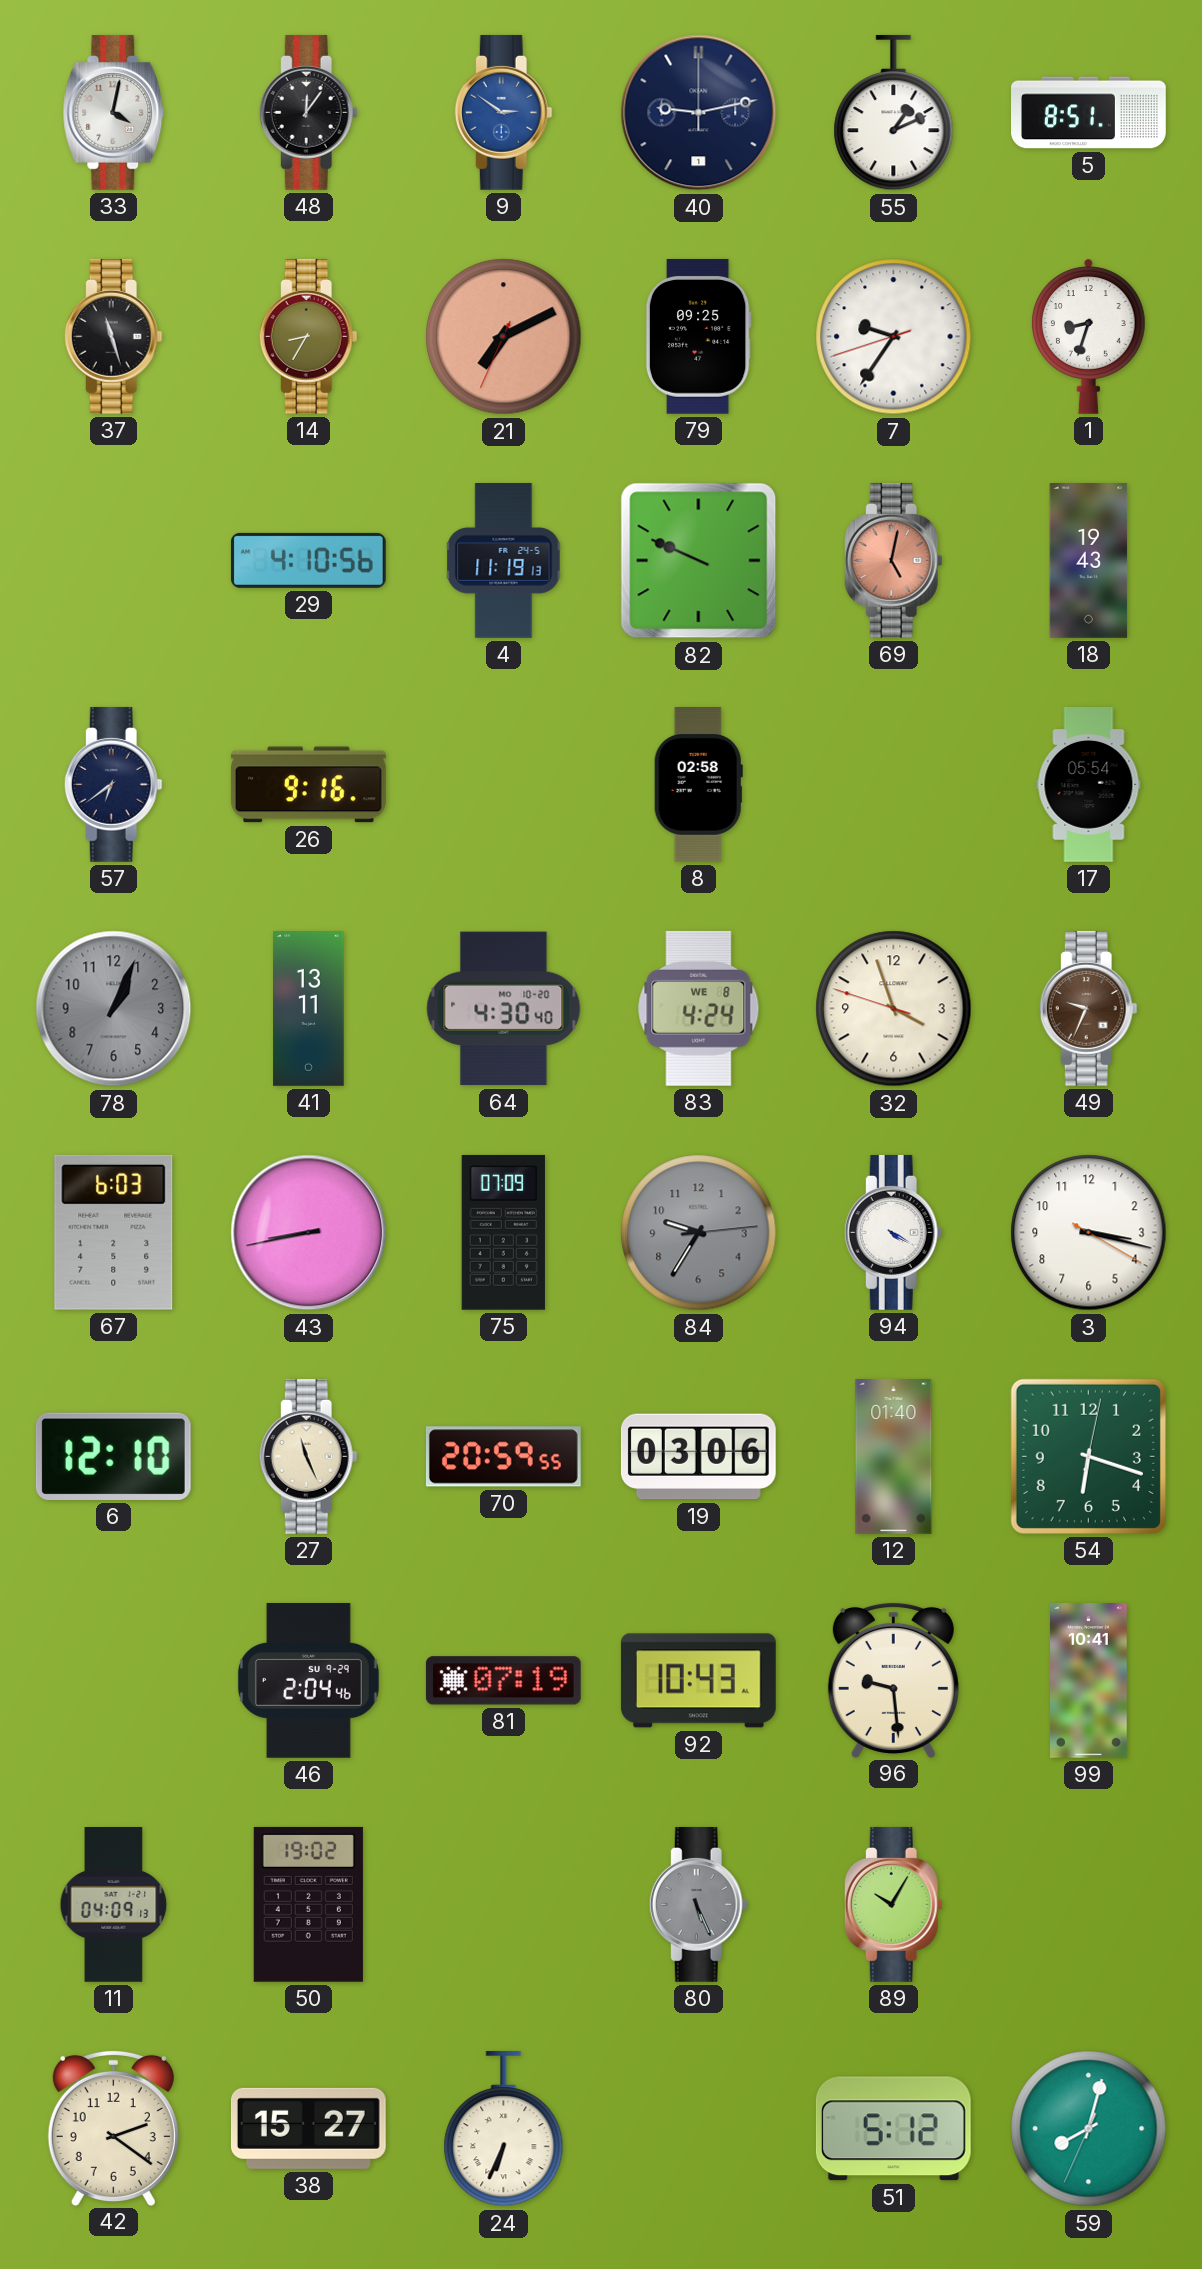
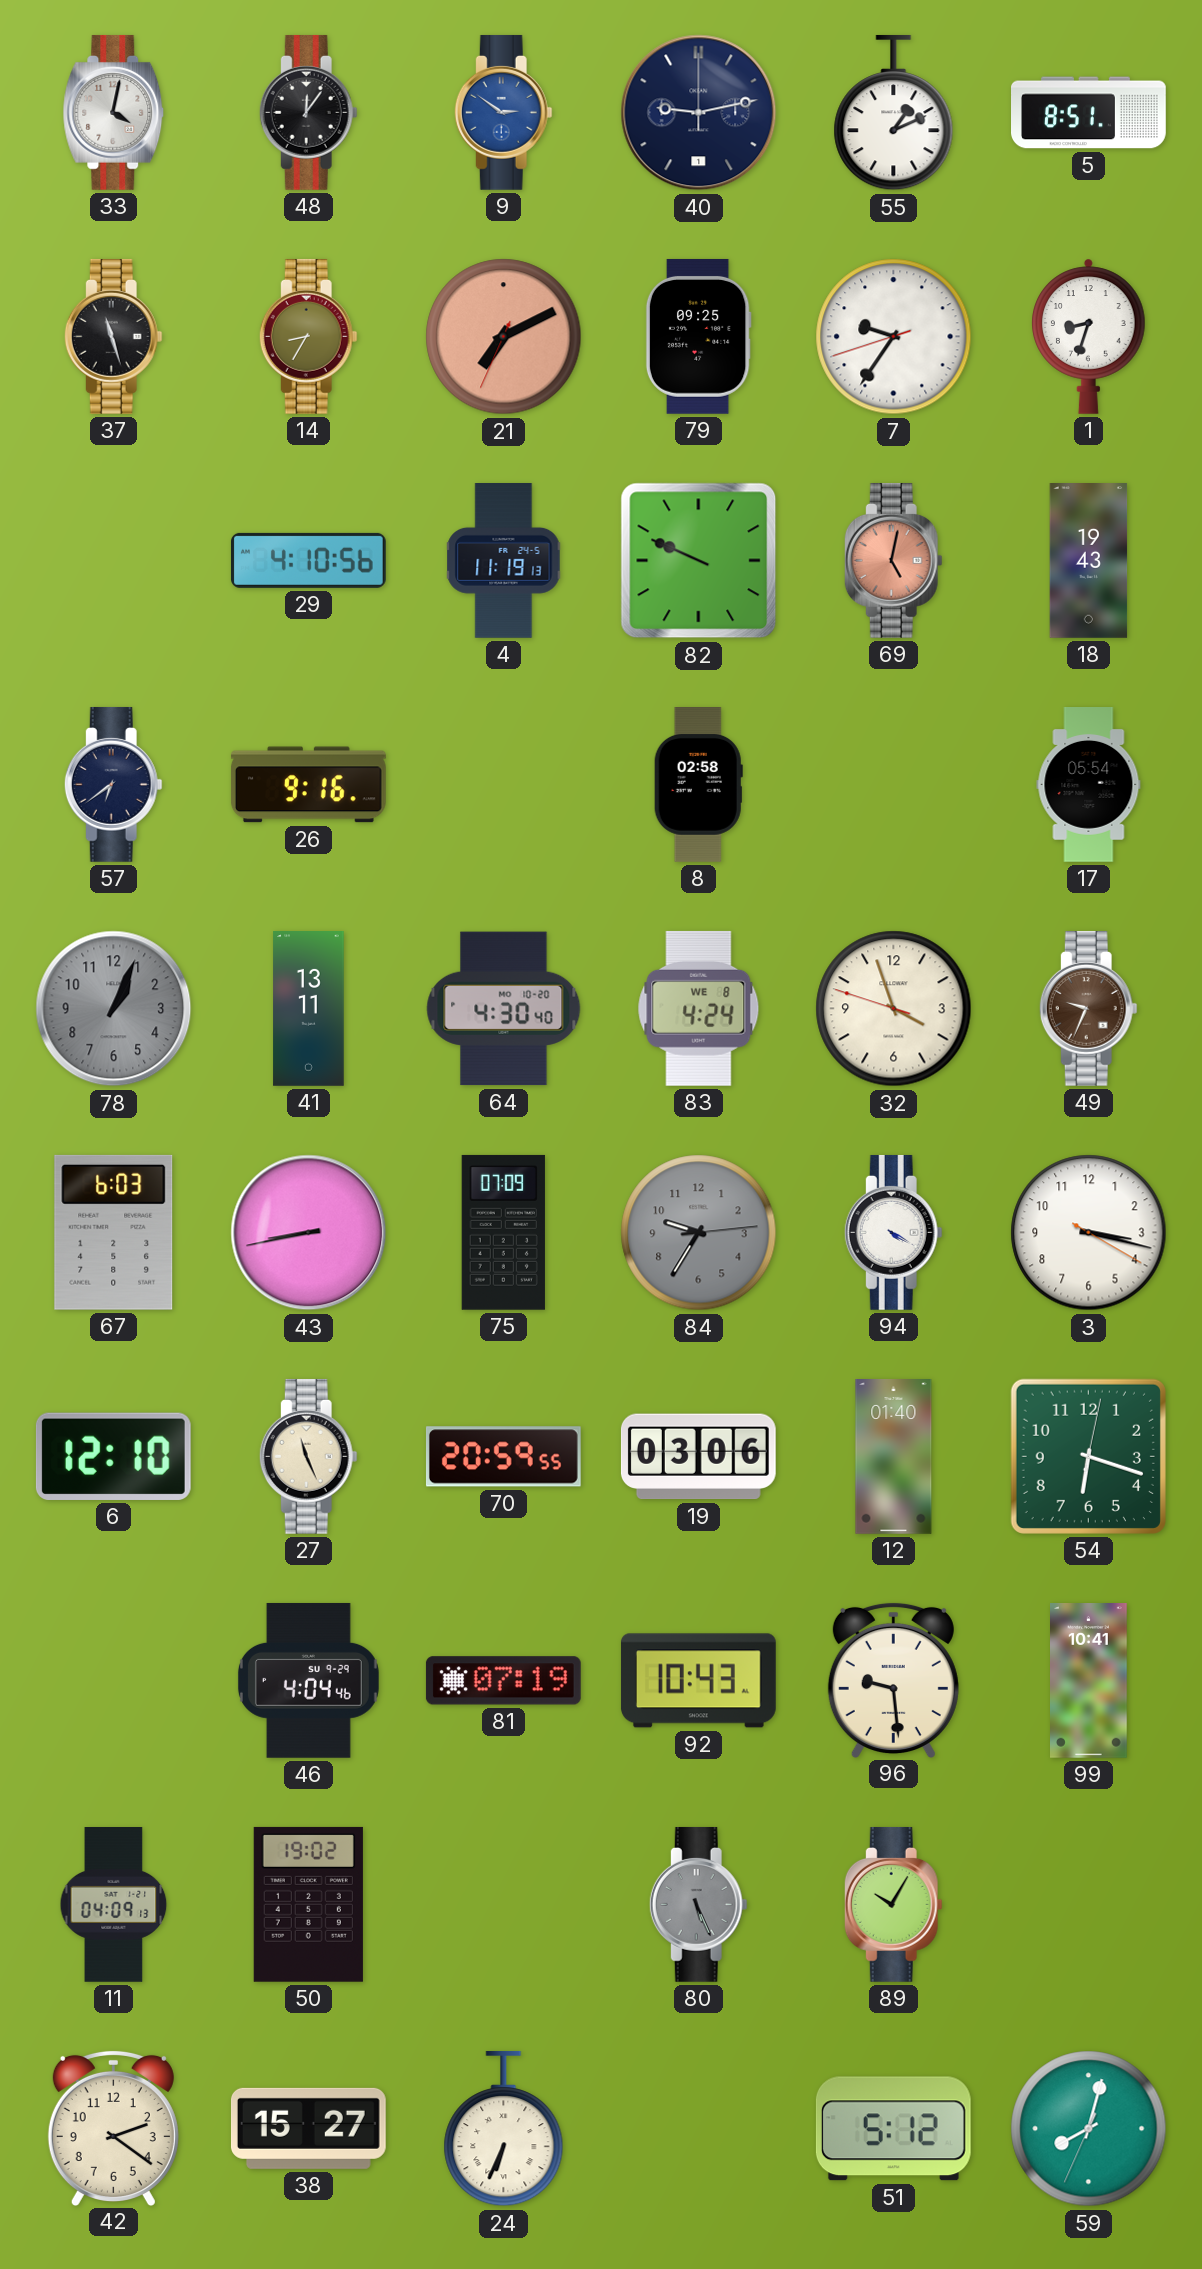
46: 2:04 -> 4:04
